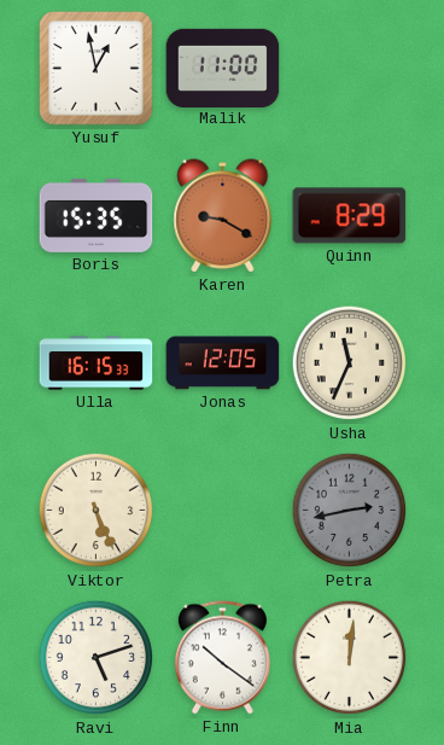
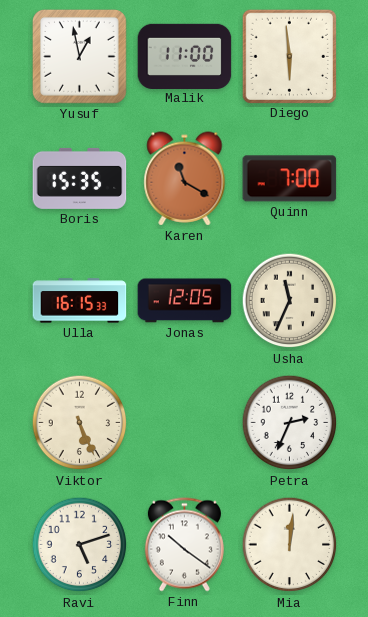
Diego: none -> 5:59
Karen: 9:20 -> 11:20
Quinn: 8:29 -> 7:00
Petra: 2:43 -> 2:34
Petra dial: grey -> white
